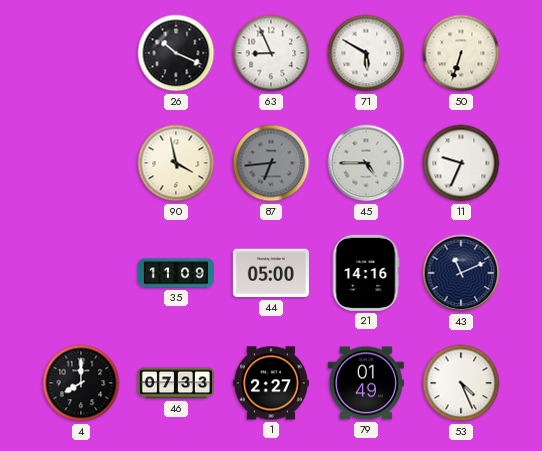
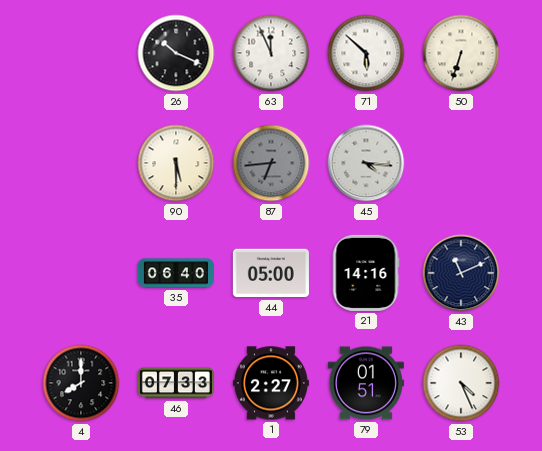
63: 8:56 -> 11:56
71: 5:50 -> 5:52
90: 3:58 -> 5:30
45: 4:45 -> 4:16
11: 9:34 -> none
35: 11:09 -> 06:40
79: 01:49 -> 01:51
